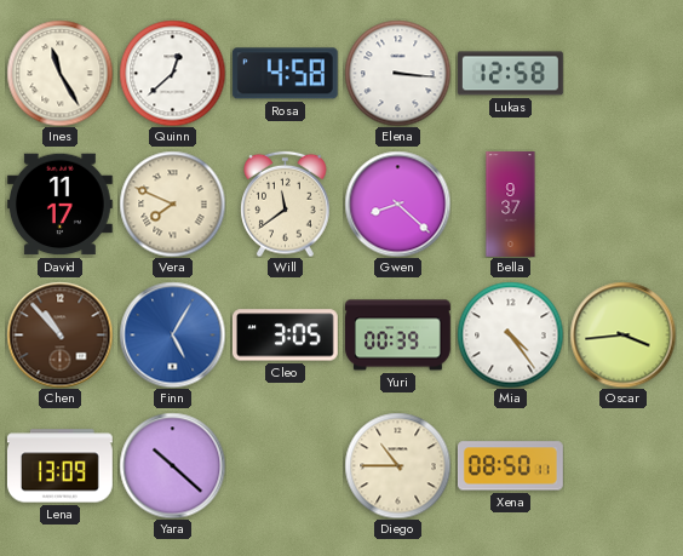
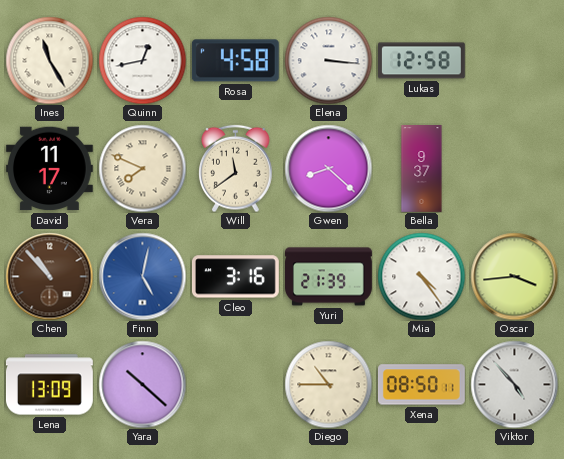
Quinn: 12:38 -> 12:43
Finn: 5:05 -> 5:02
Cleo: 3:05 -> 3:16
Yuri: 00:39 -> 21:39
Viktor: none -> 4:53
